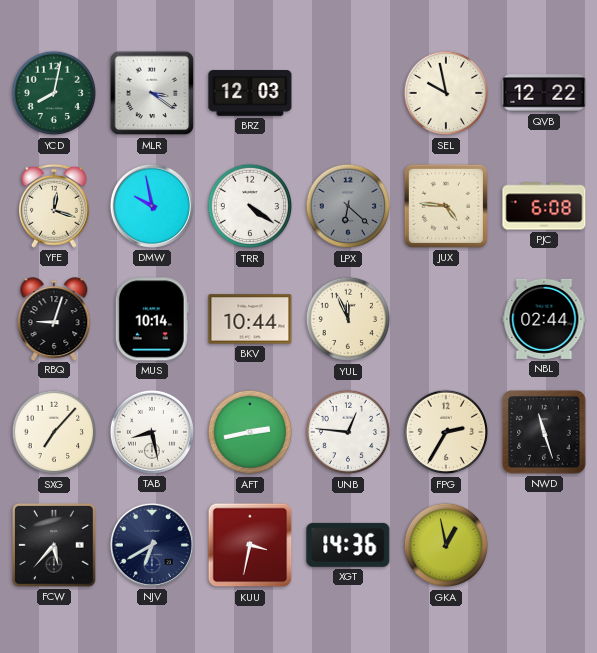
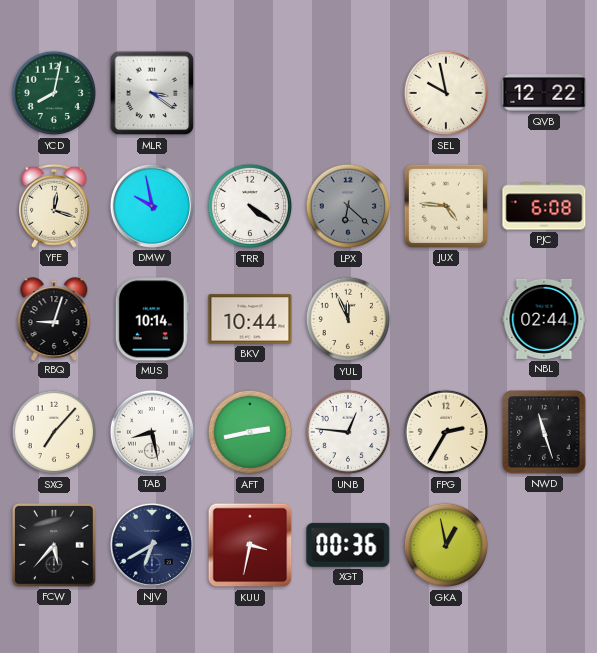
BRZ: 12:03 -> none
XGT: 14:36 -> 00:36
